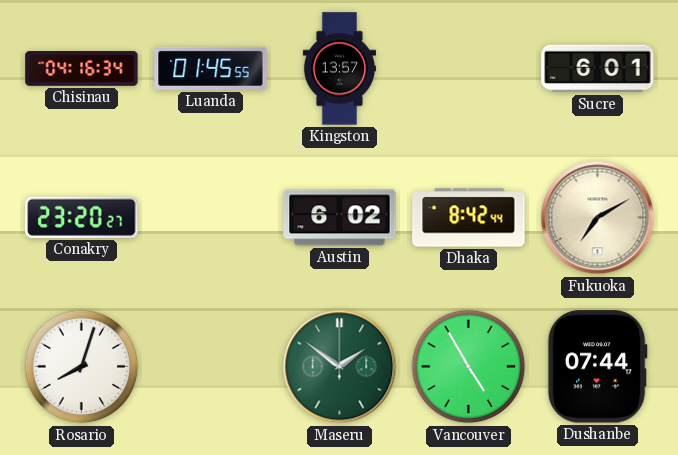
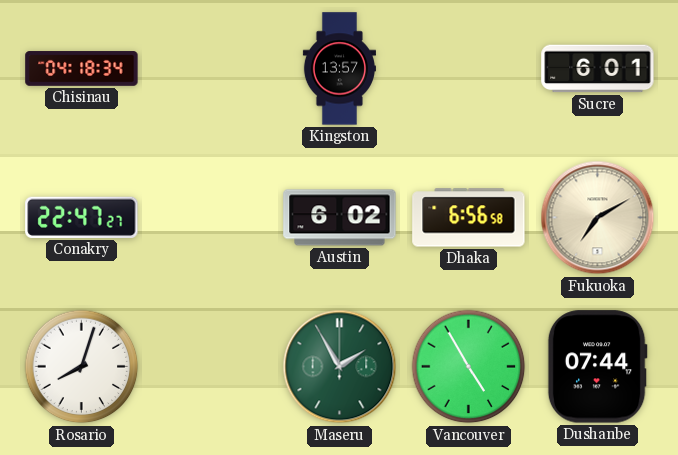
Chisinau: 04:16 -> 04:18
Luanda: 01:45 -> none
Conakry: 23:20 -> 22:47
Dhaka: 8:42 -> 6:56
Maseru: 1:51 -> 1:55
